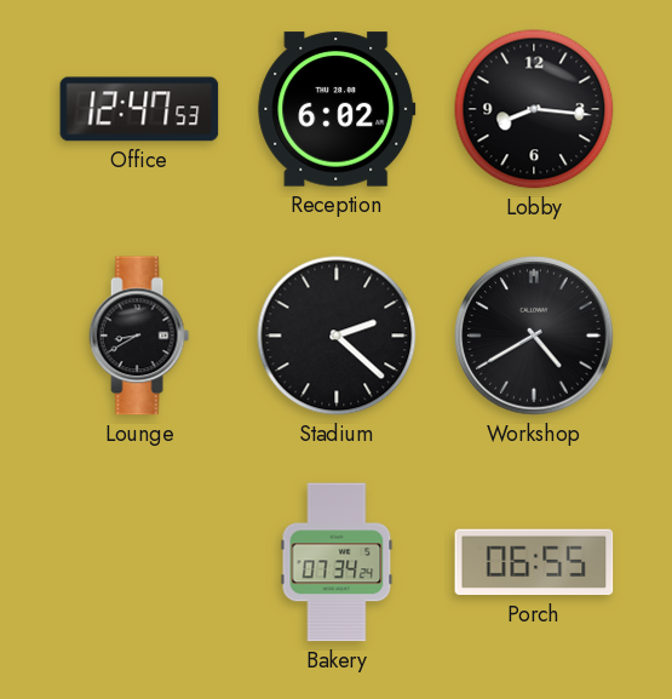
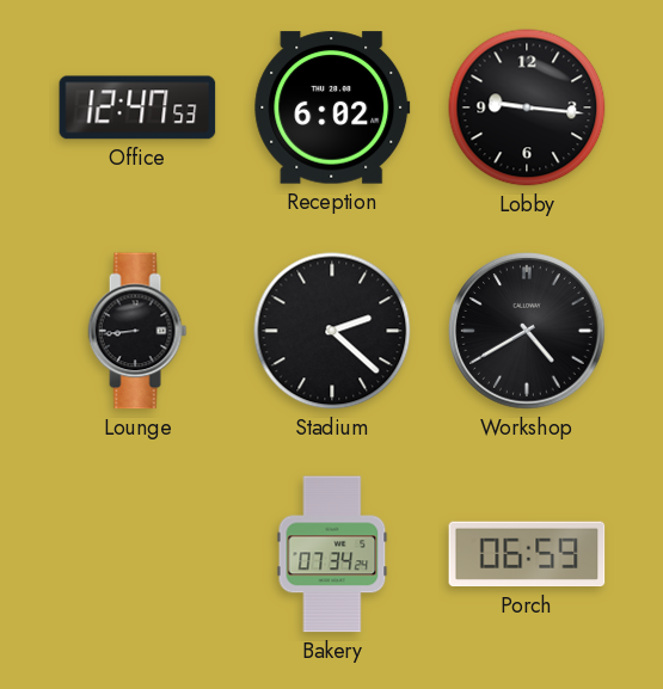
Lobby: 8:16 -> 9:16
Lounge: 8:40 -> 8:44
Porch: 06:55 -> 06:59
